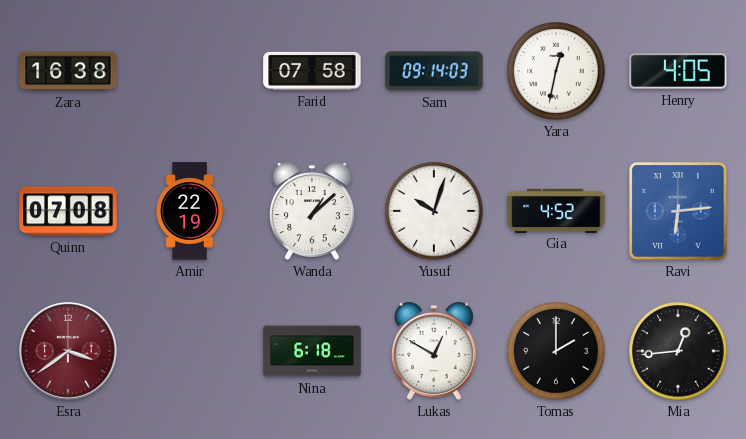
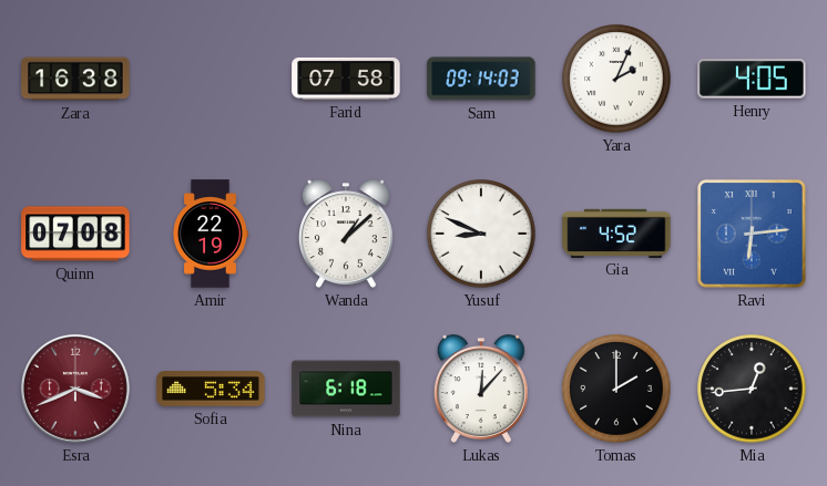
Yara: 12:32 -> 2:04
Yusuf: 10:03 -> 8:49
Esra: 3:39 -> 3:41
Sofia: none -> 5:34
Lukas: 12:50 -> 12:07
